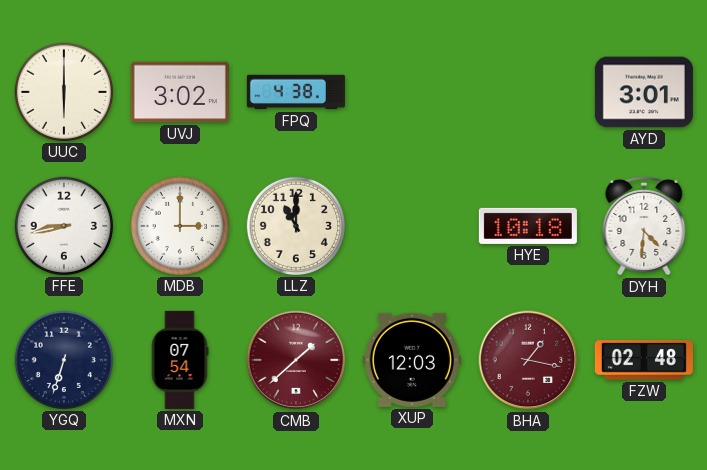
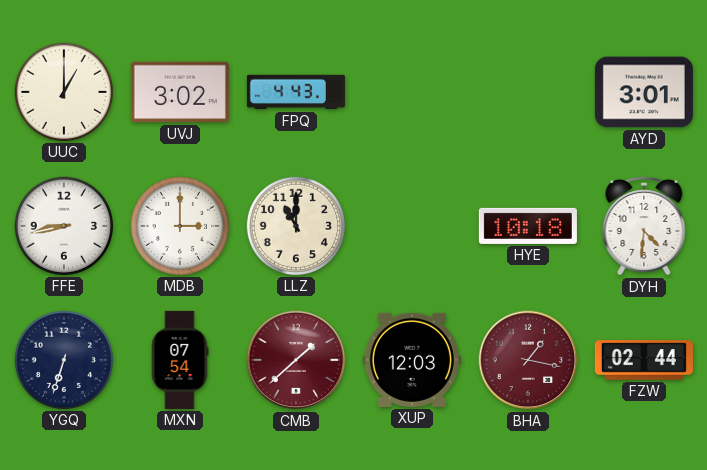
UUC: 6:00 -> 1:00
FPQ: 4:38 -> 4:43
FZW: 02:48 -> 02:44
